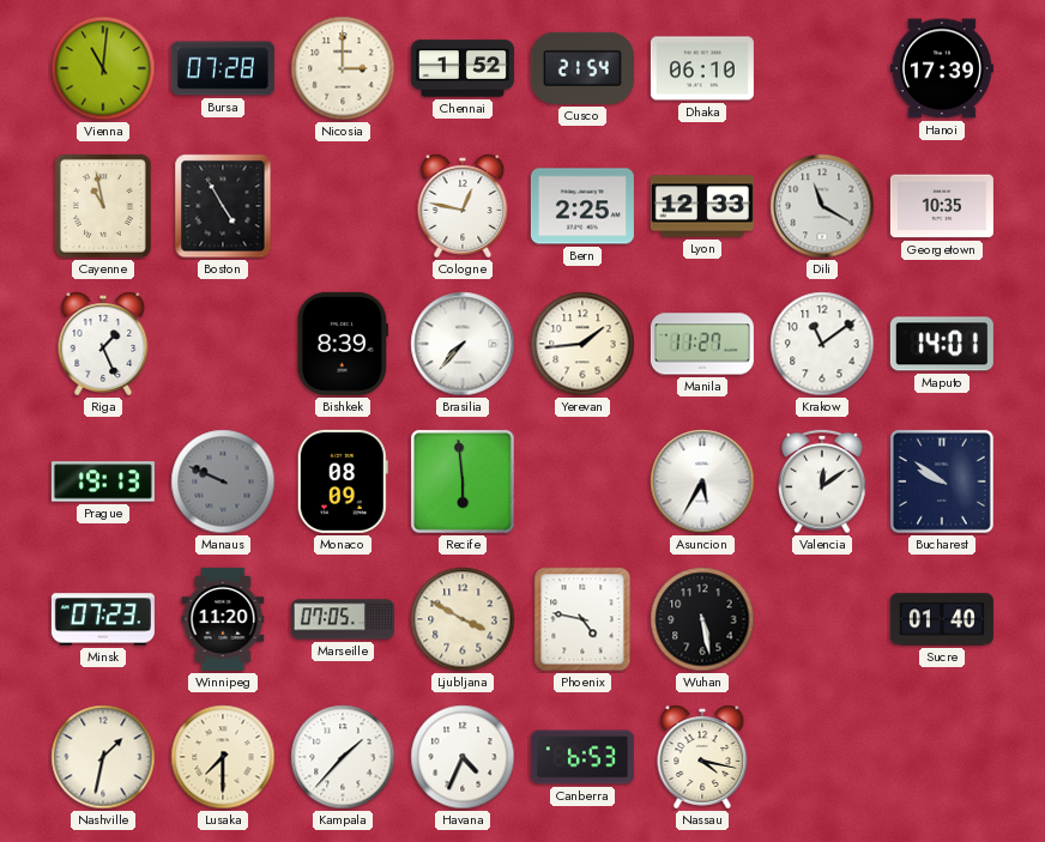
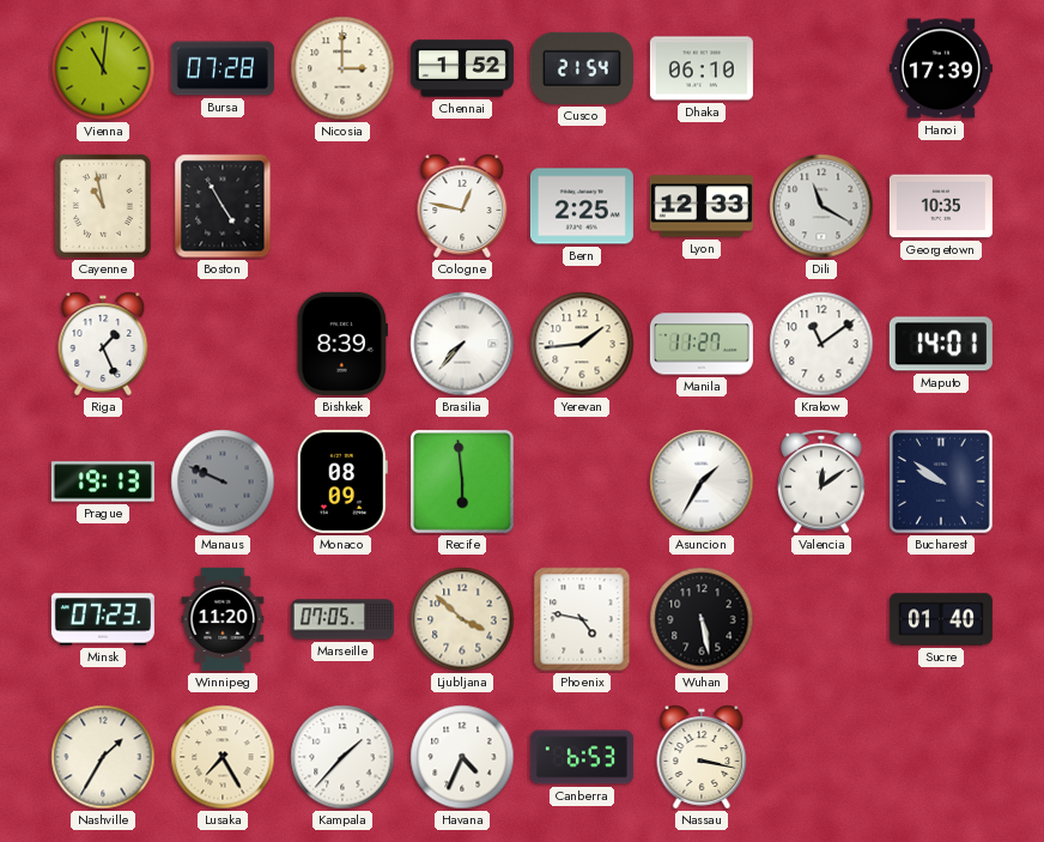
Asuncion: 5:35 -> 1:35
Ljubljana: 3:50 -> 3:52
Nashville: 1:32 -> 1:35
Lusaka: 7:30 -> 7:25
Nassau: 4:17 -> 3:17
